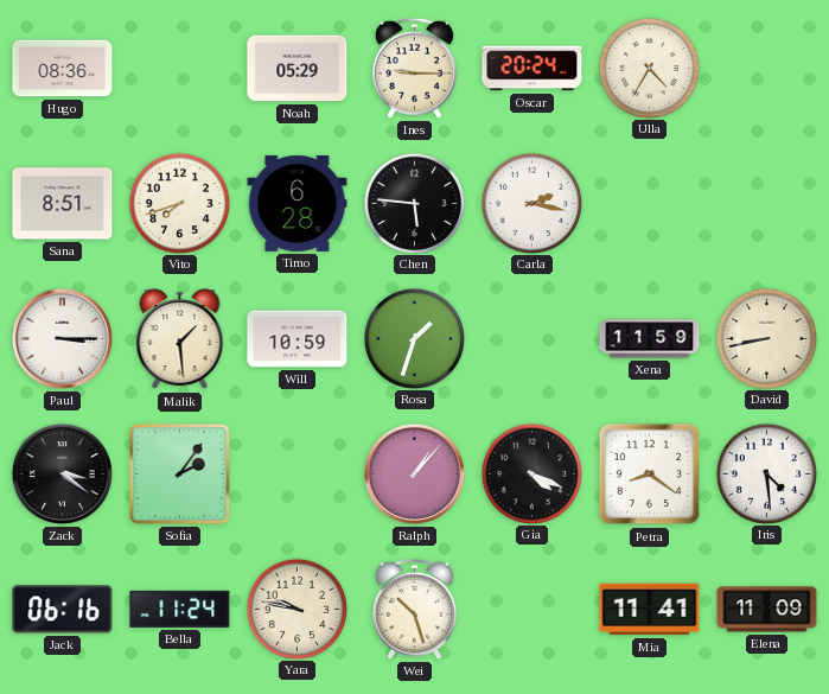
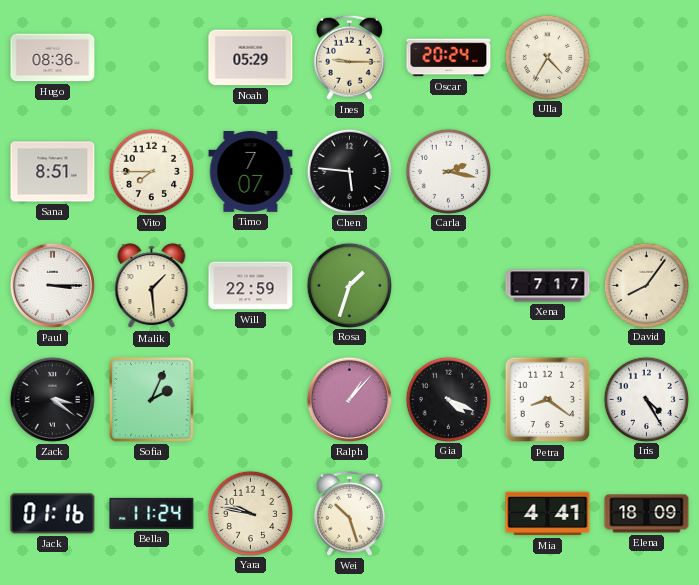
Vito: 7:42 -> 7:45
Timo: 6:28 -> 7:07
Will: 10:59 -> 22:59
Xena: 11:59 -> 7:17
David: 8:43 -> 8:06
Sofia: 2:06 -> 2:04
Iris: 4:29 -> 4:25
Jack: 06:16 -> 01:16
Mia: 11:41 -> 4:41
Elena: 11:09 -> 18:09
